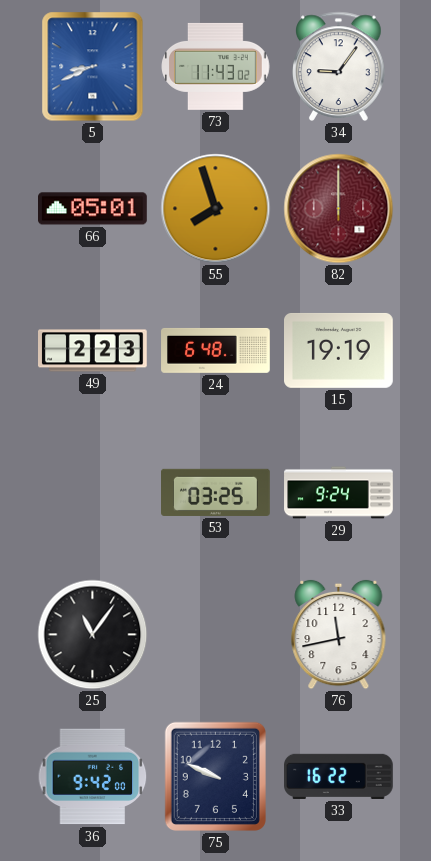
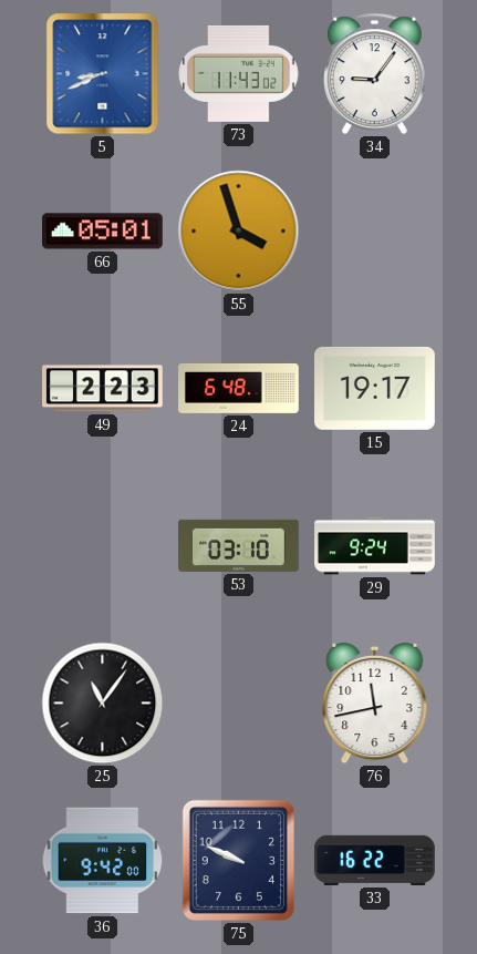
55: 7:57 -> 3:57
82: 12:00 -> none
15: 19:19 -> 19:17
53: 03:25 -> 03:10
